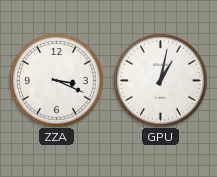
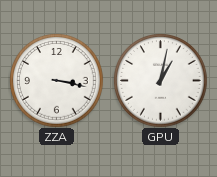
ZZA: 3:19 -> 3:17
